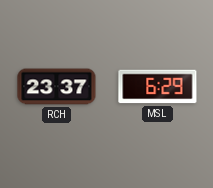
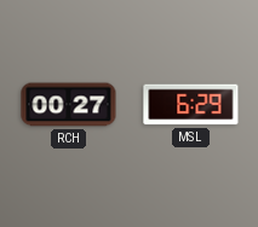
RCH: 23:37 -> 00:27
